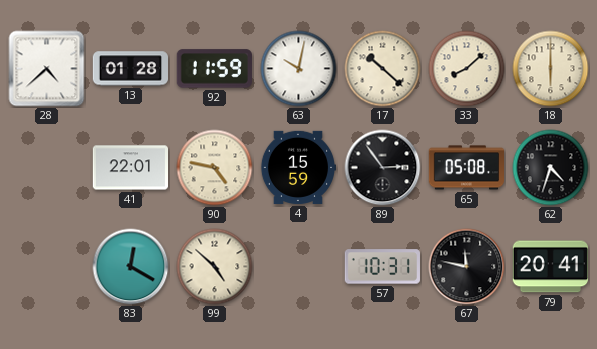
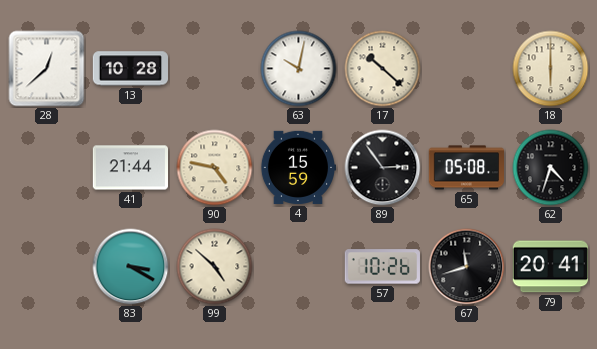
28: 4:38 -> 12:38
13: 01:28 -> 10:28
92: 11:59 -> none
33: 8:08 -> none
41: 22:01 -> 21:44
83: 12:20 -> 3:20
57: 10:31 -> 10:26
67: 11:47 -> 11:42
